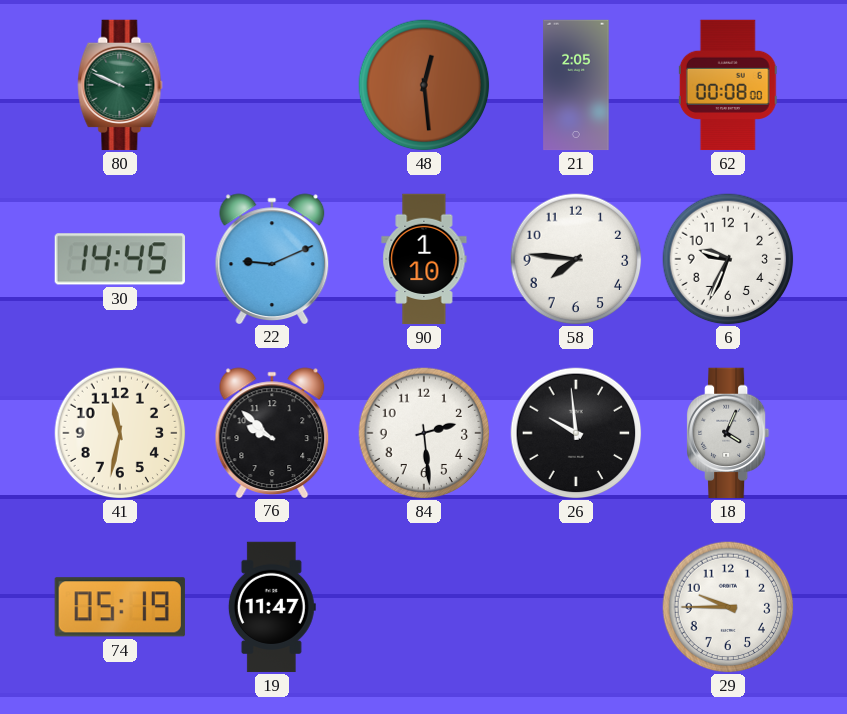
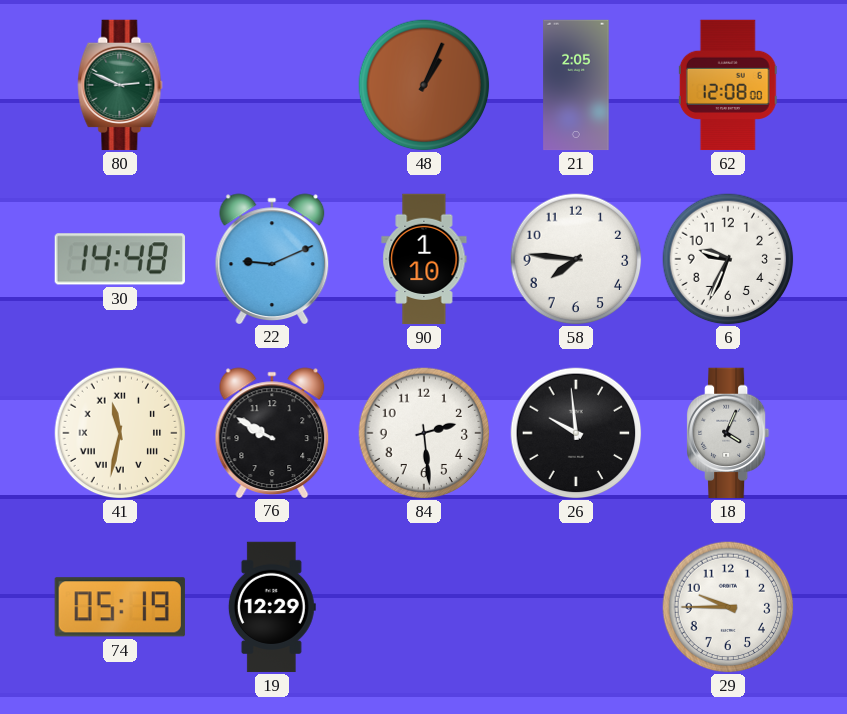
80: 9:49 -> 2:49
48: 12:29 -> 1:04
62: 00:08 -> 12:08
30: 14:45 -> 14:48
41 numerals: Arabic -> Roman
76: 9:52 -> 9:50
19: 11:47 -> 12:29
